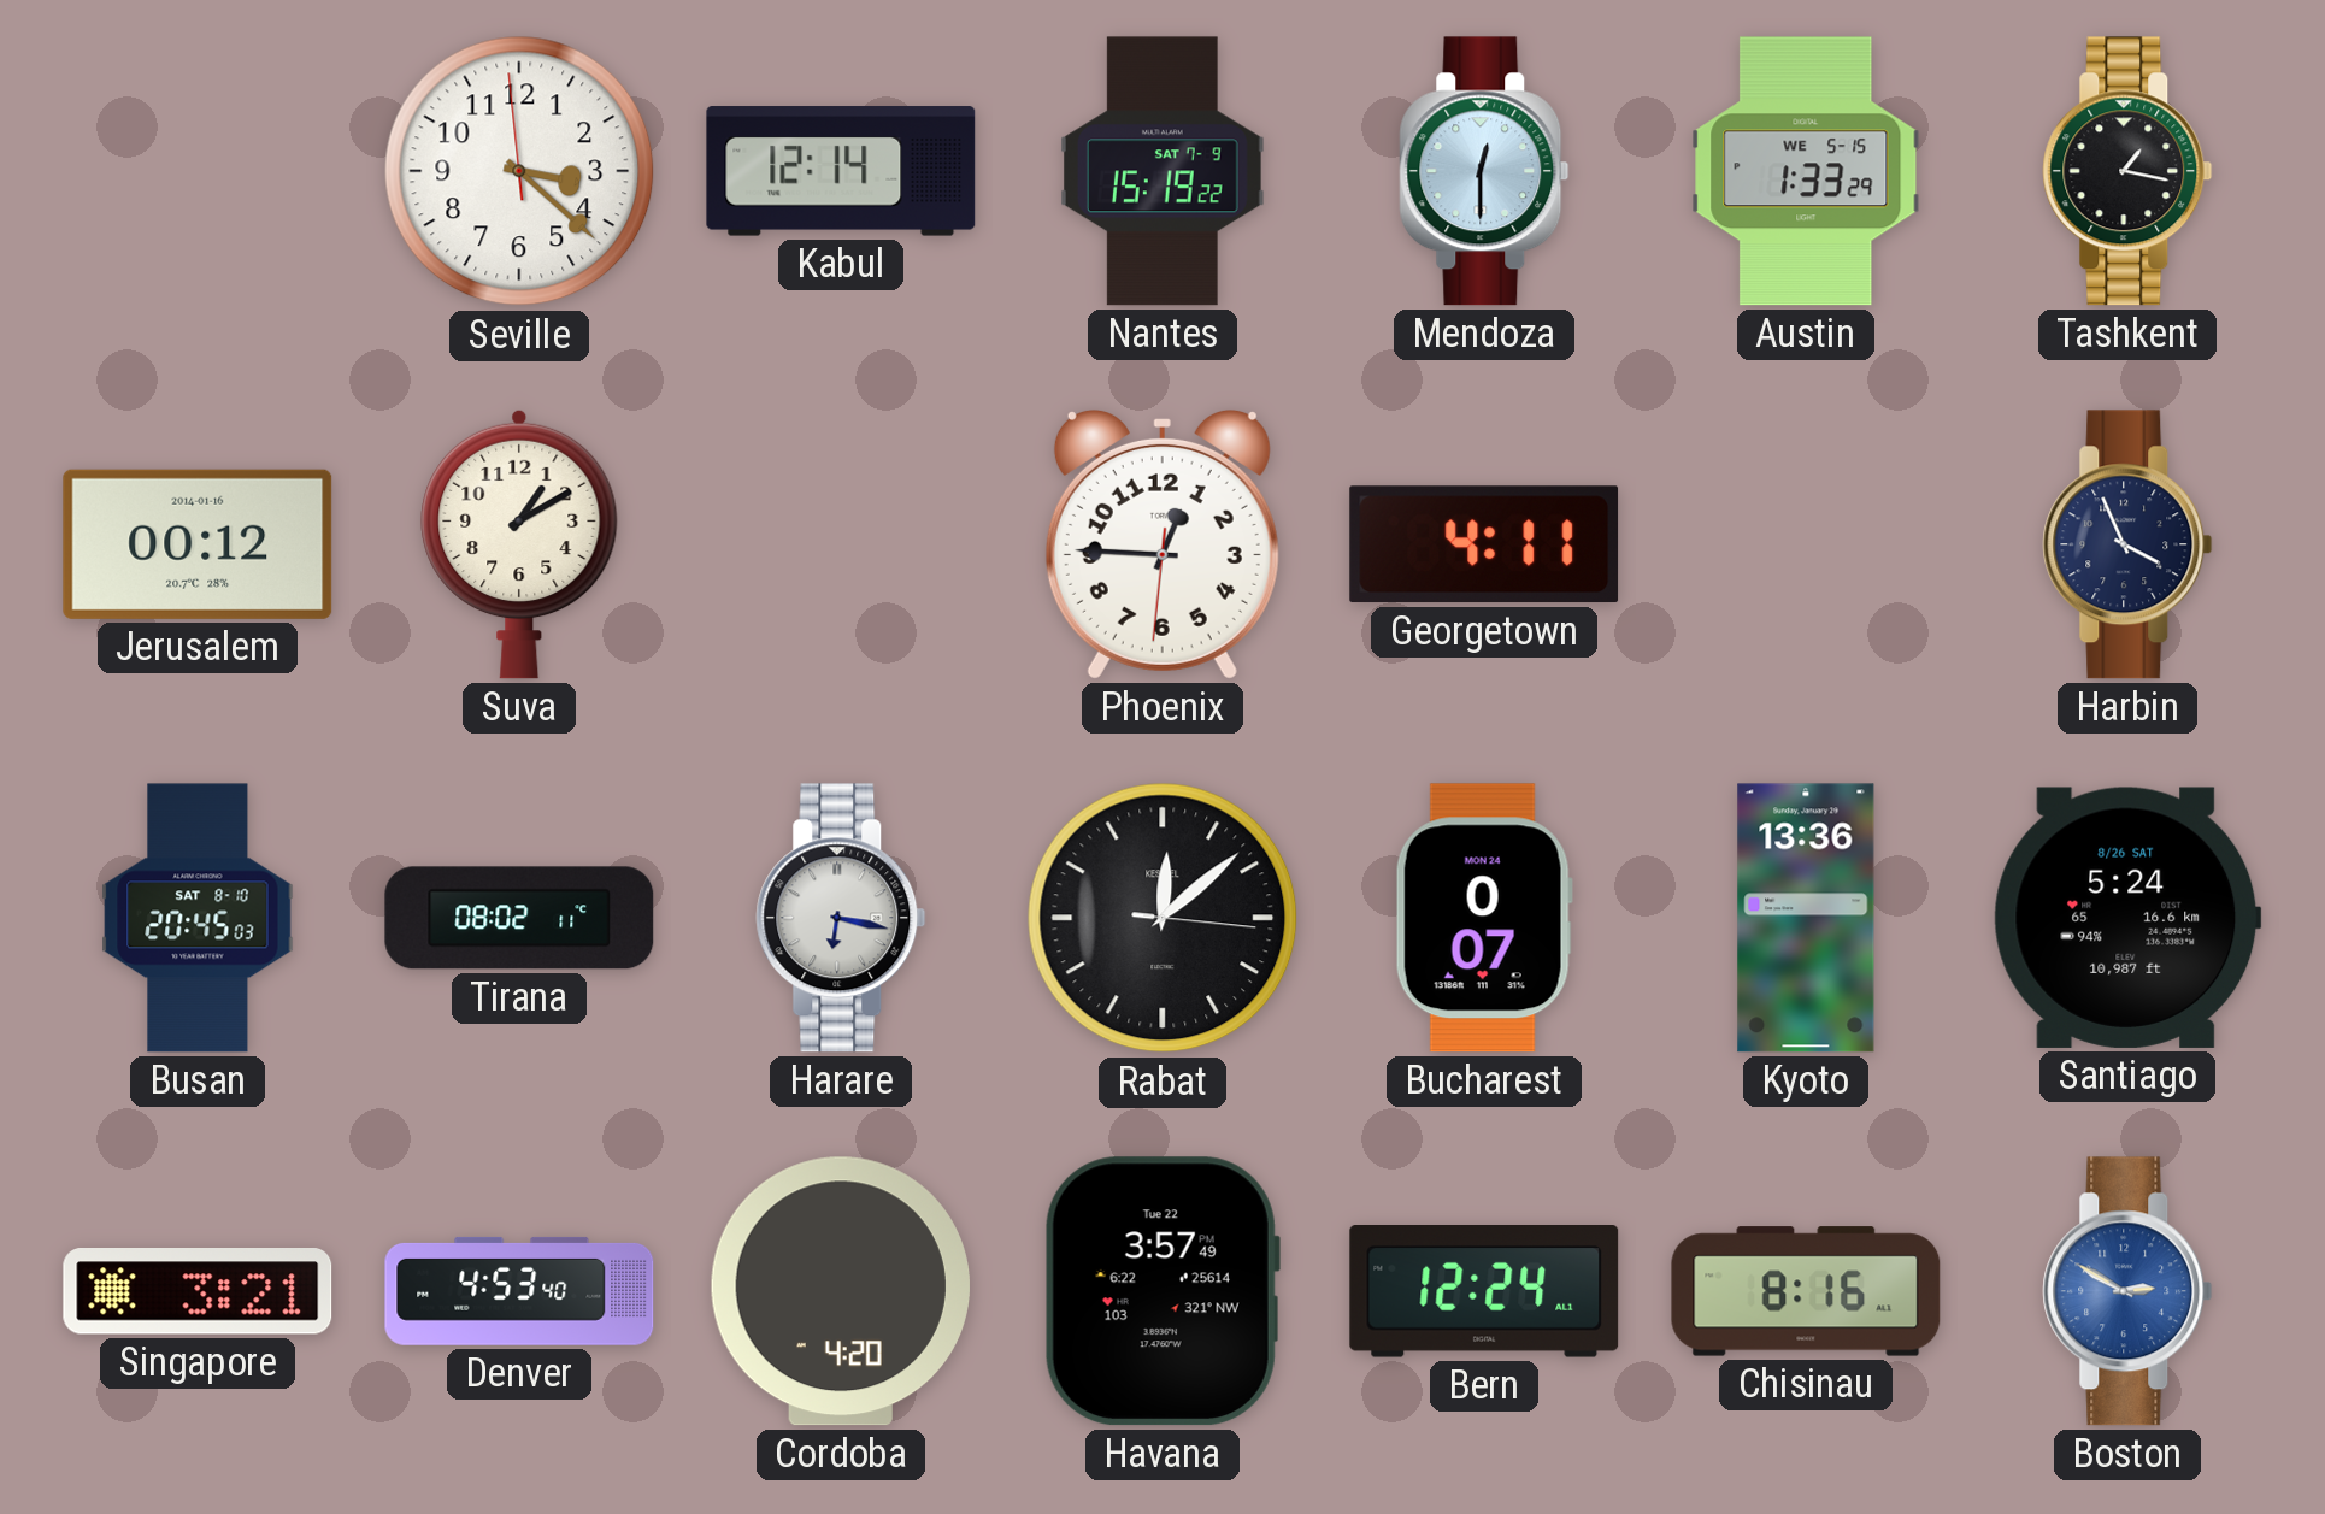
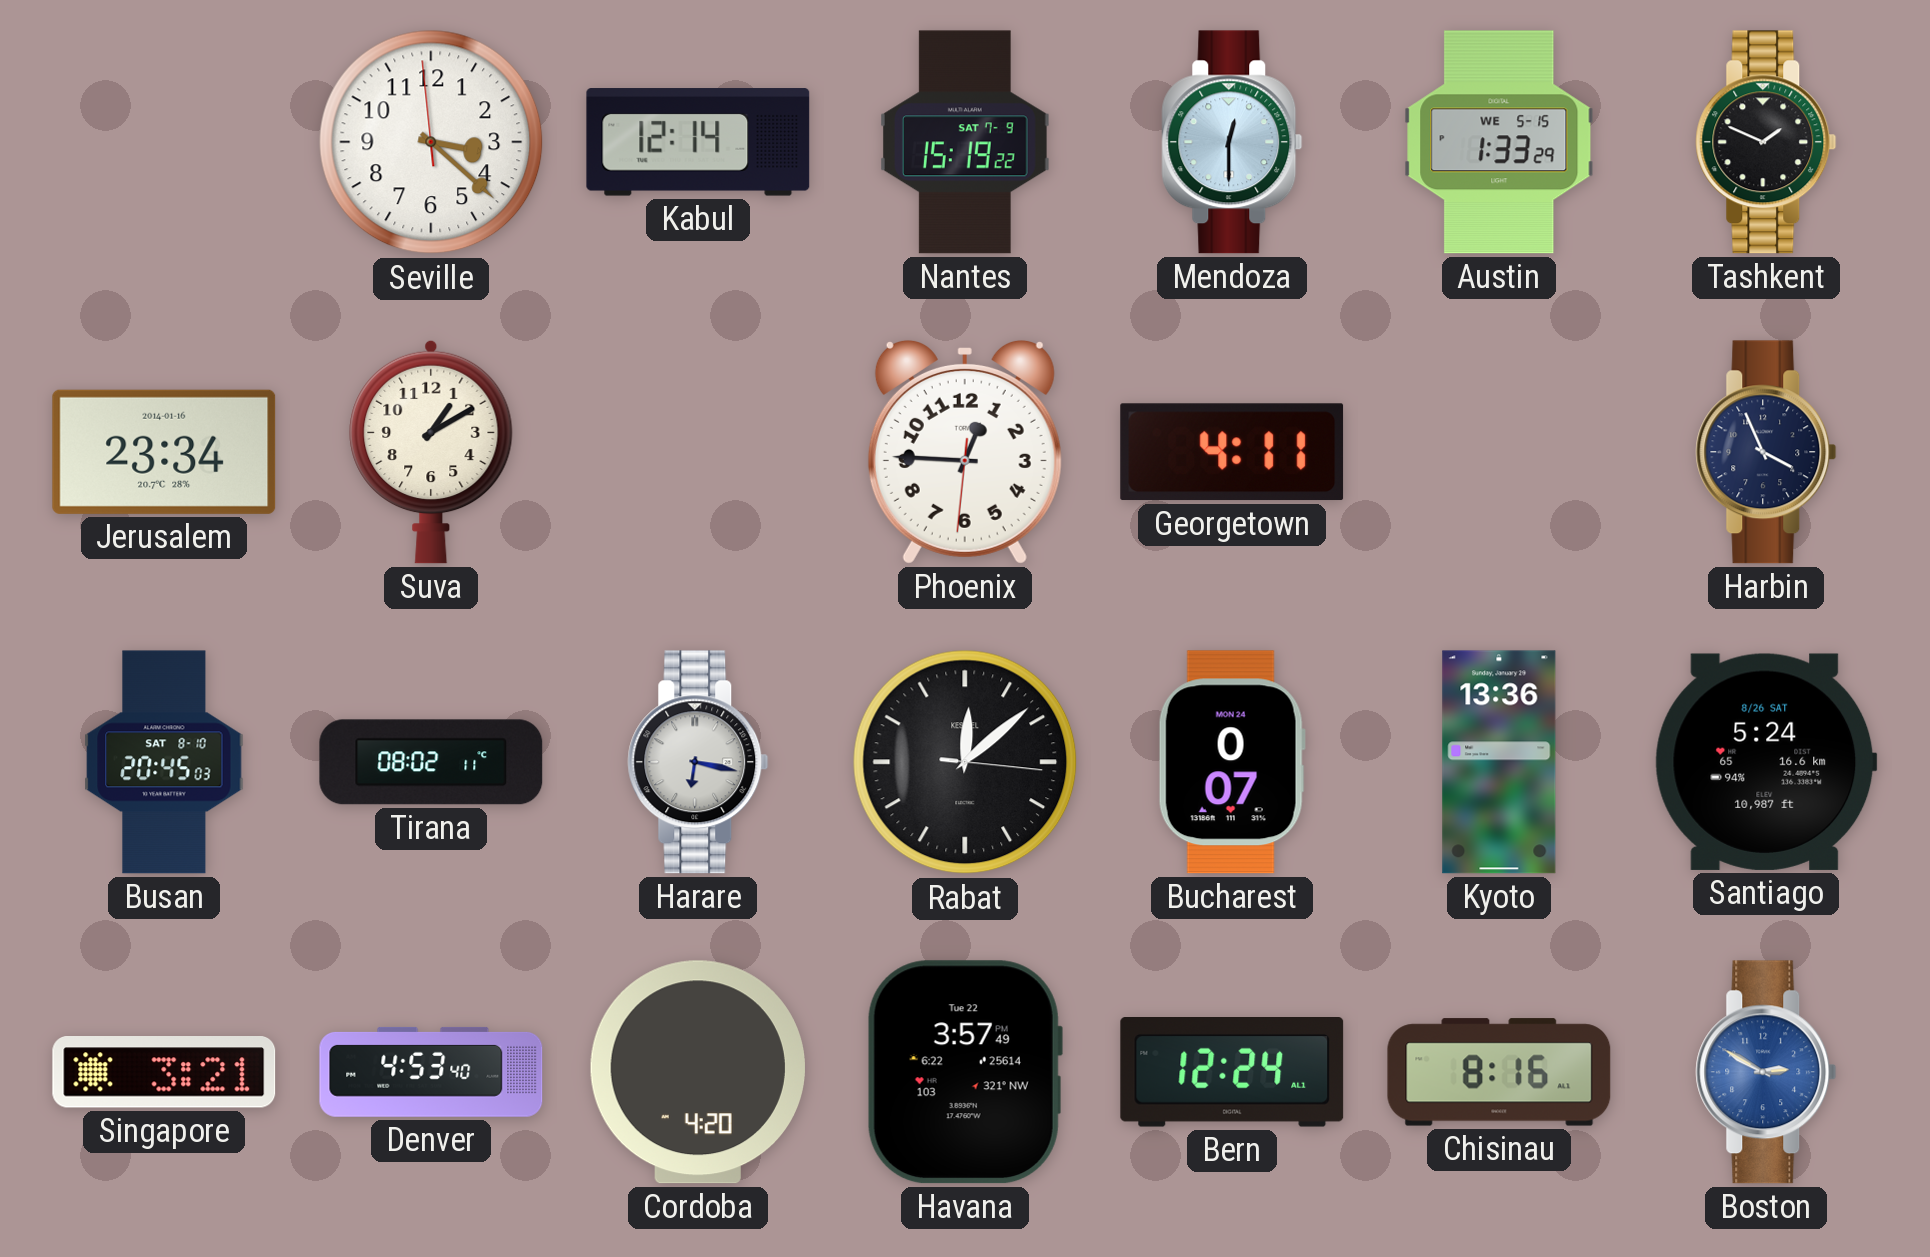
Tashkent: 1:17 -> 1:49
Jerusalem: 00:12 -> 23:34
